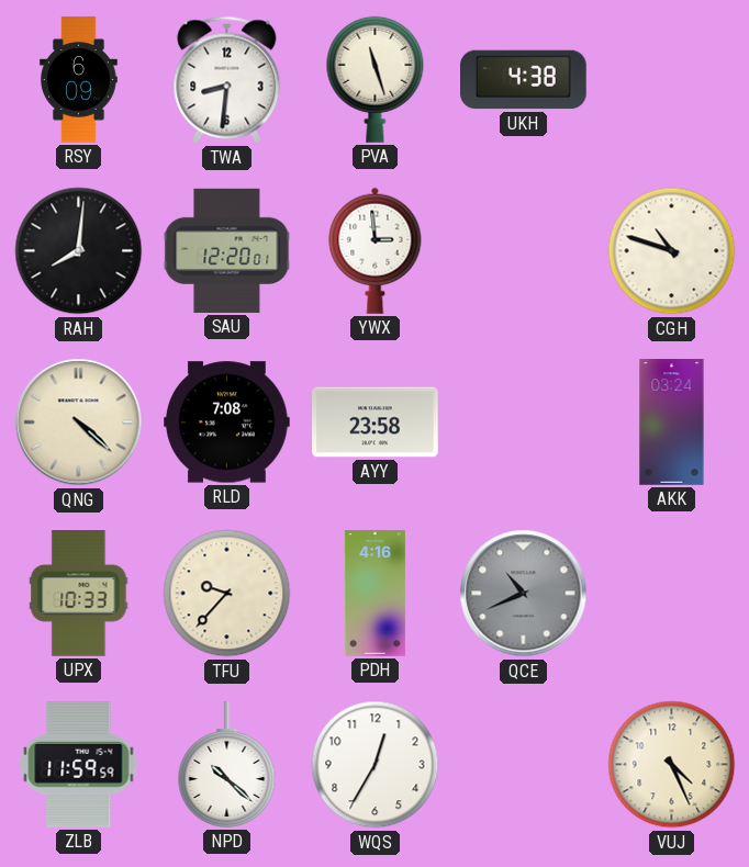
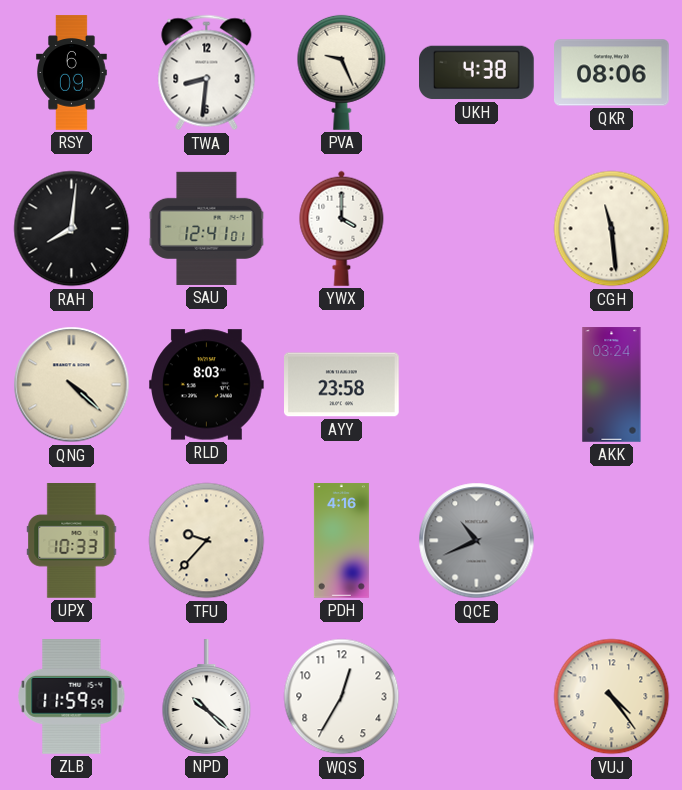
PVA: 11:27 -> 9:26
QKR: none -> 08:06
SAU: 12:20 -> 12:41
YWX: 2:59 -> 4:00
CGH: 10:48 -> 11:29
RLD: 7:08 -> 8:03
VUJ: 4:26 -> 4:24
